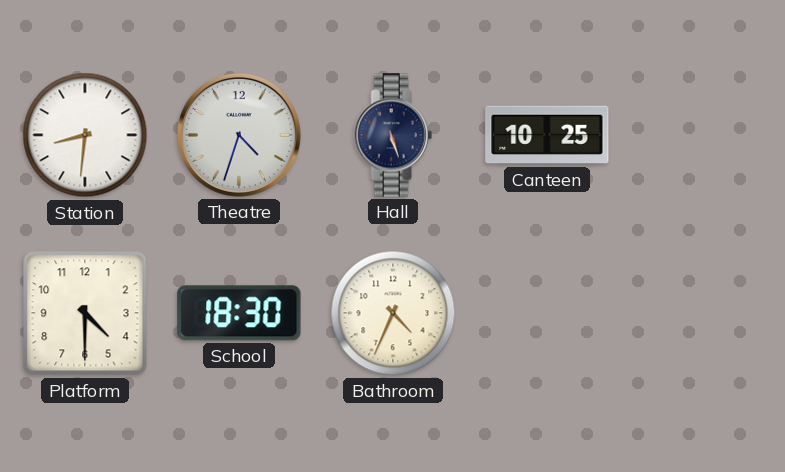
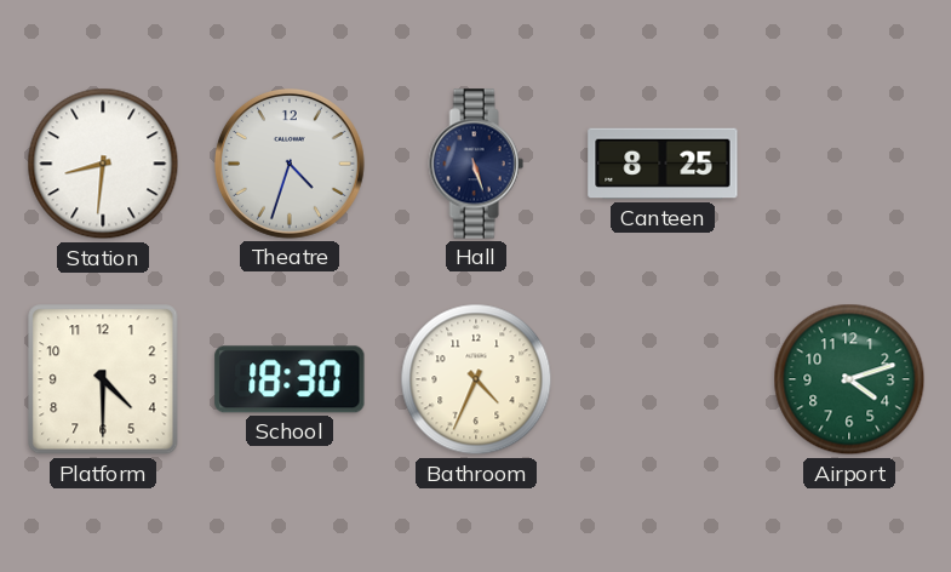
Canteen: 10:25 -> 8:25
Airport: none -> 4:12
